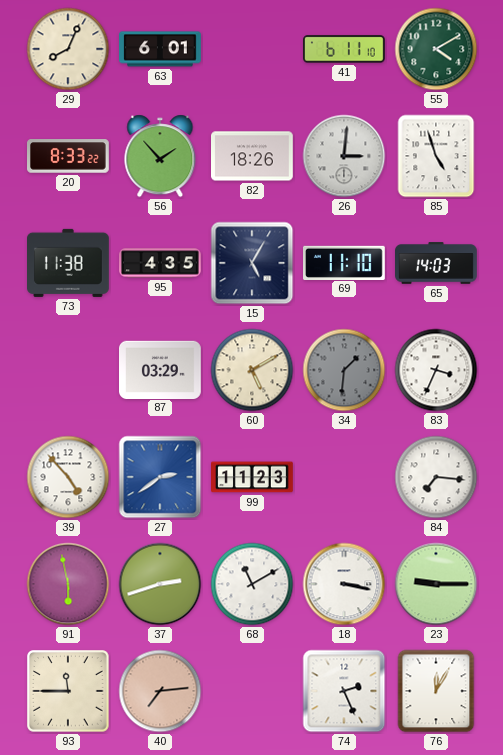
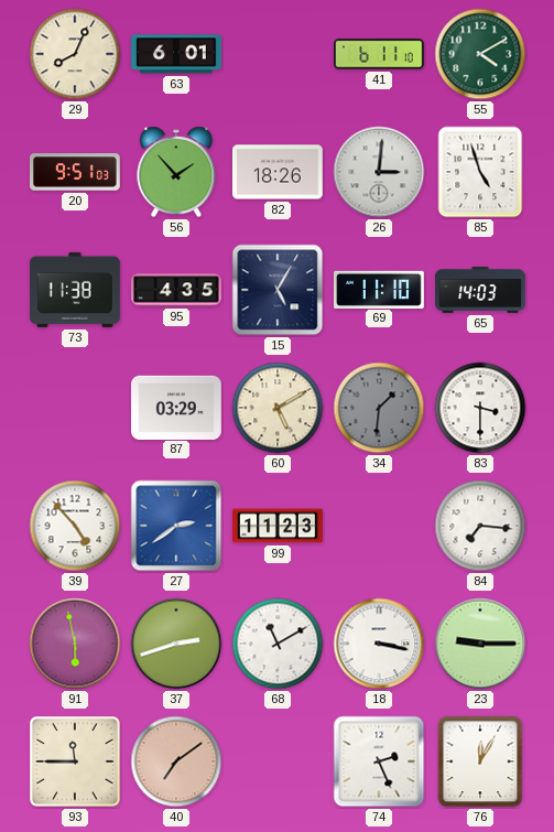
20: 8:33 -> 9:51
83: 3:34 -> 3:30
40: 7:14 -> 7:09
